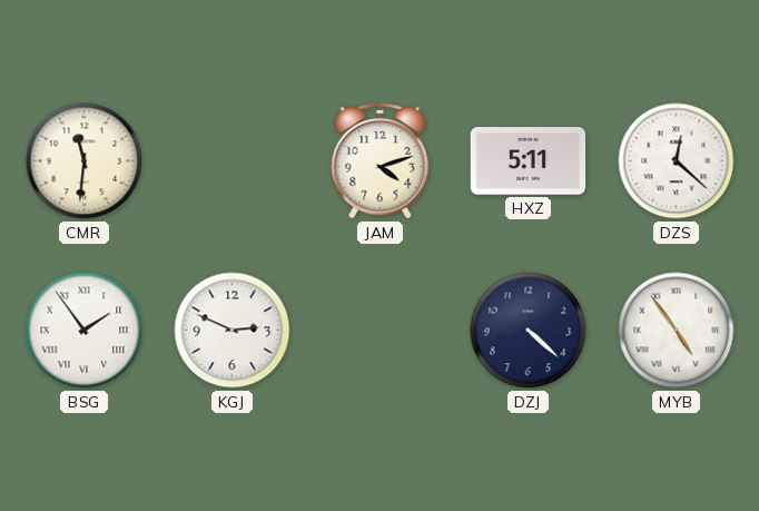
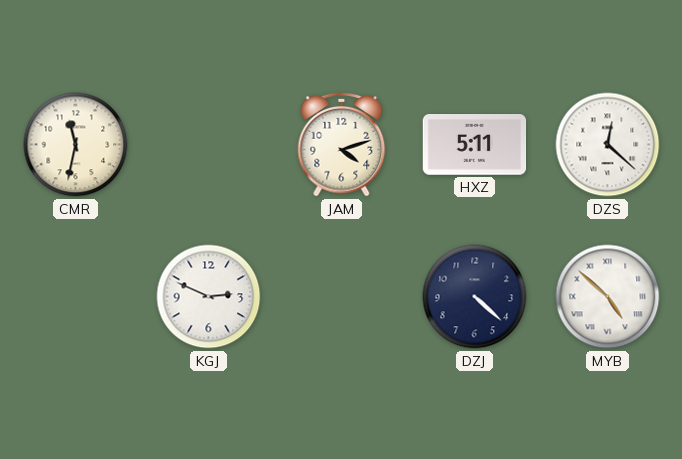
CMR: 11:31 -> 11:32
BSG: 1:54 -> none
MYB: 4:54 -> 4:52
